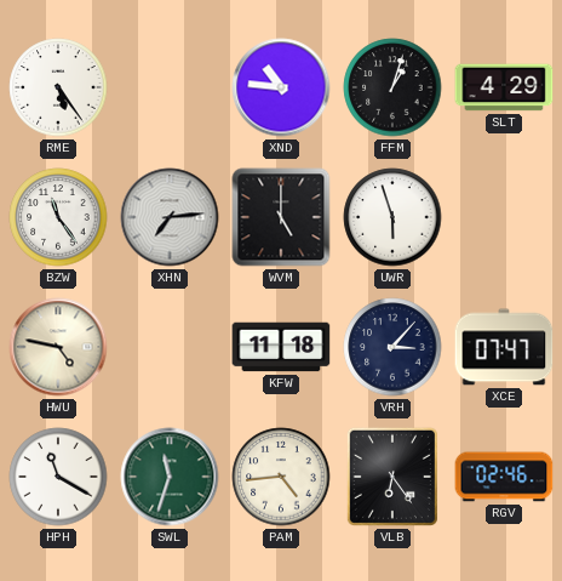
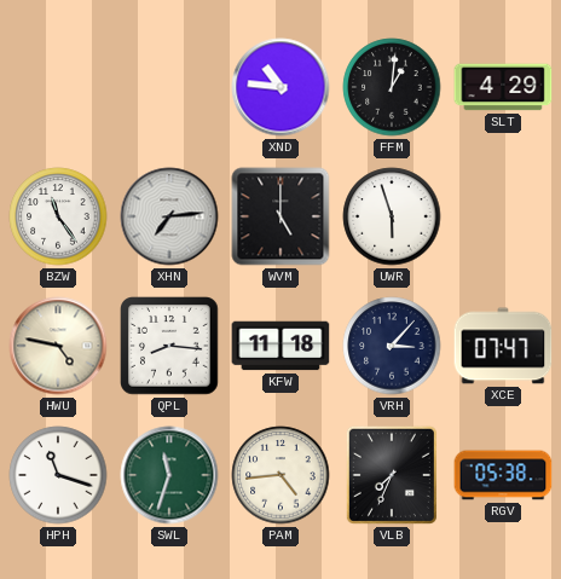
RME: 5:24 -> none
FFM: 1:03 -> 1:01
QPL: none -> 8:16
HPH: 11:20 -> 11:18
VLB: 6:24 -> 7:34
RGV: 02:46 -> 05:38
